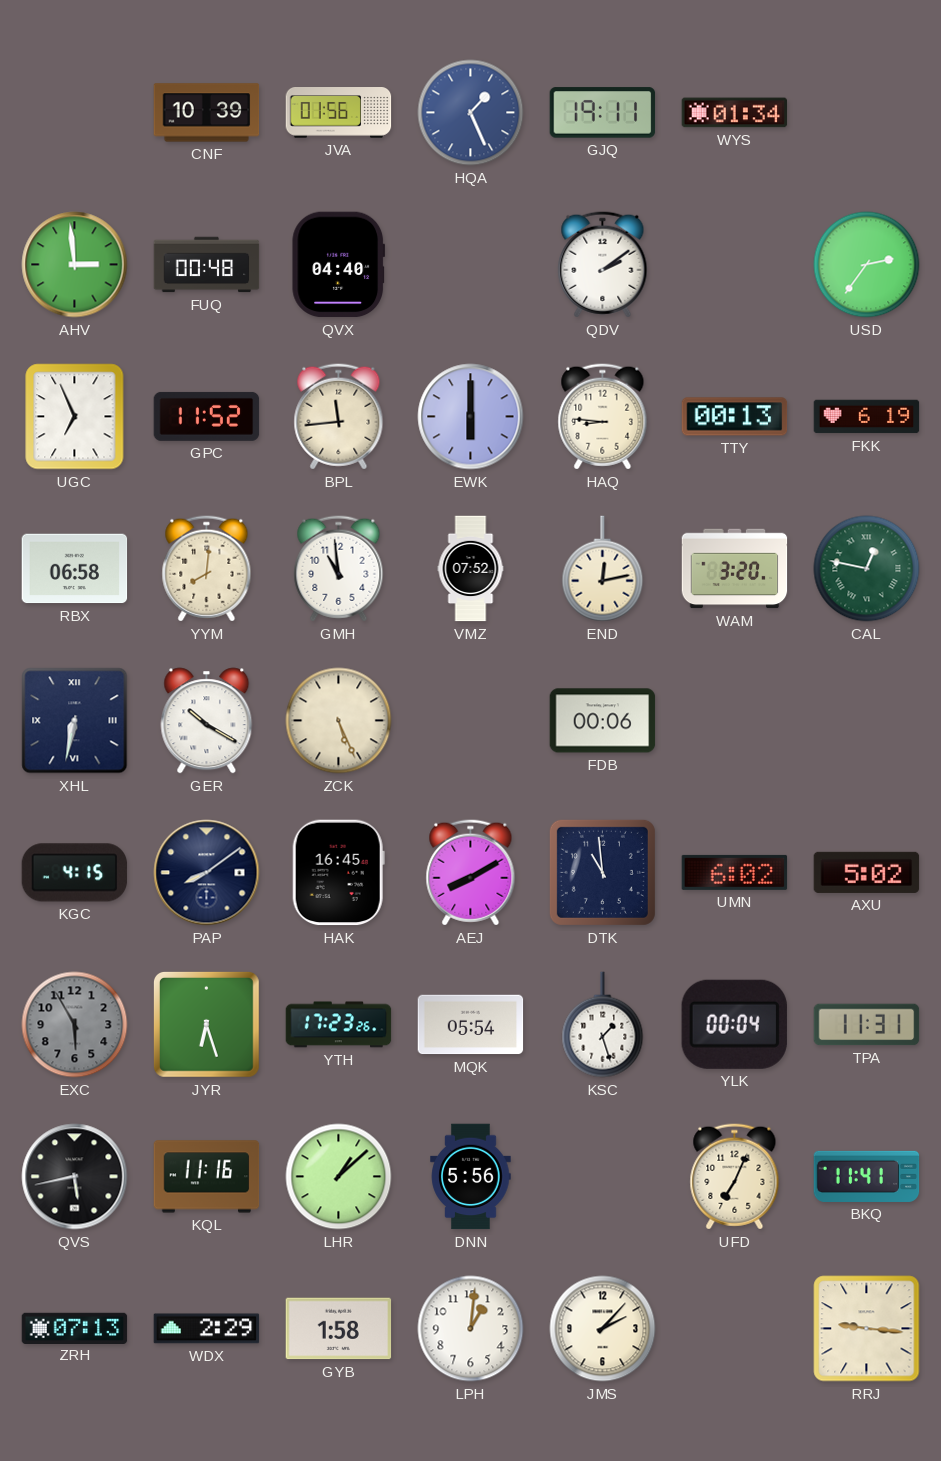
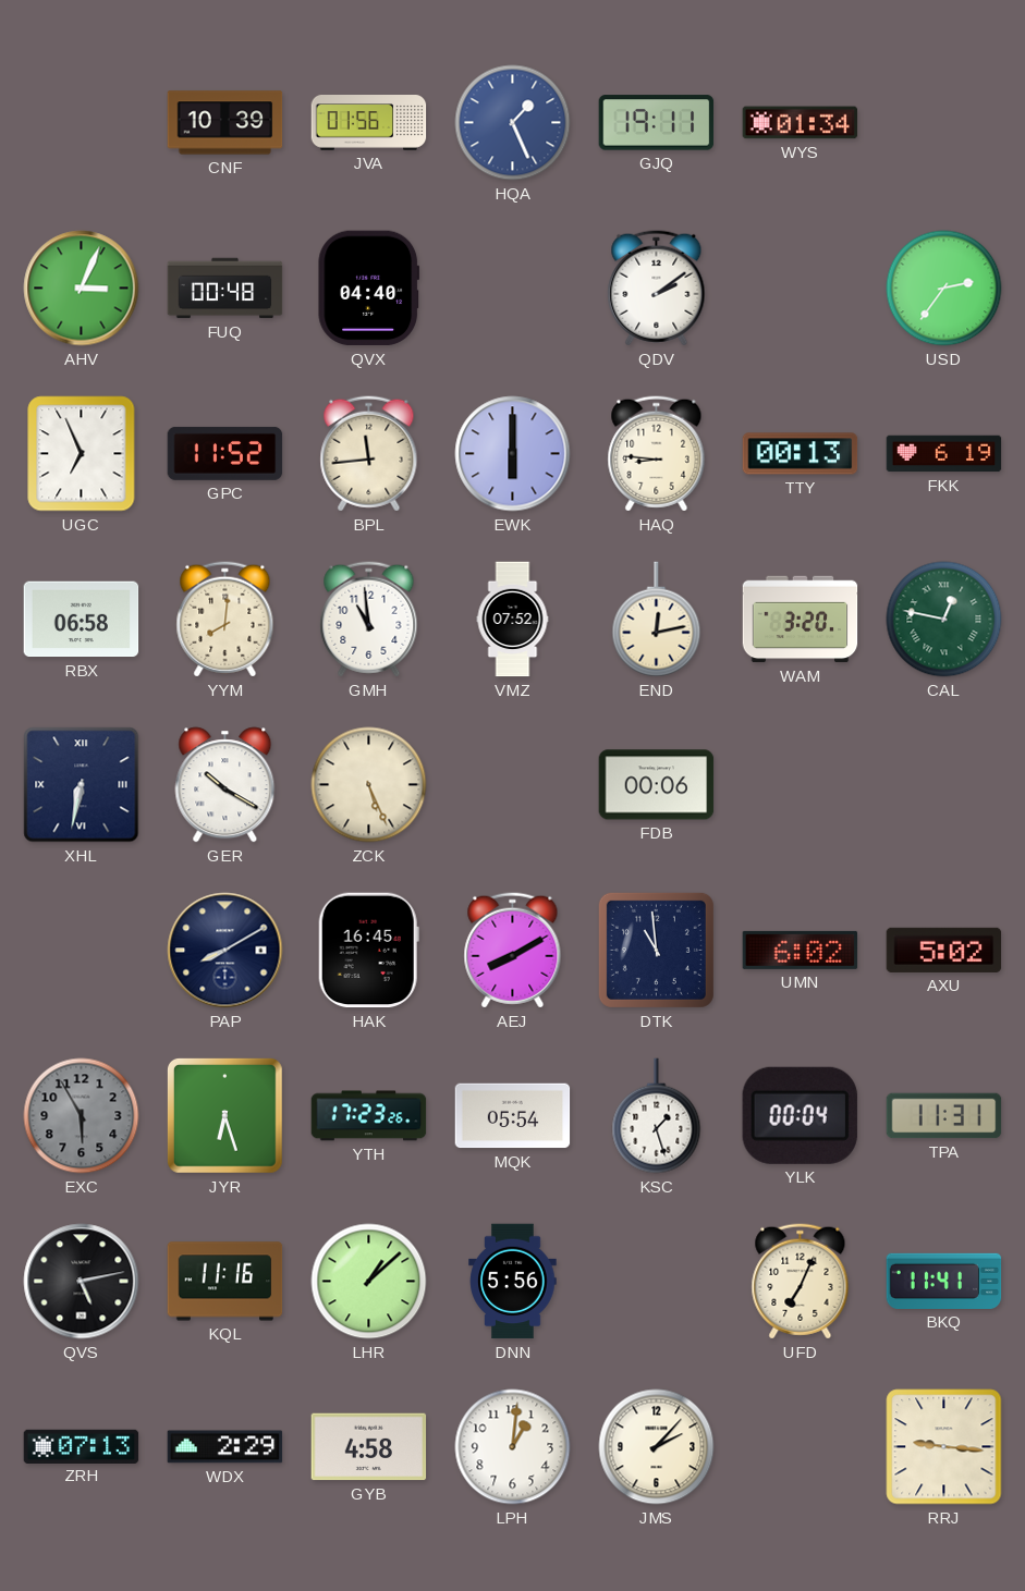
AHV: 2:59 -> 3:04
KGC: 4:15 -> none
PAP: 8:09 -> 8:10
QVS: 5:43 -> 5:13
GYB: 1:58 -> 4:58
